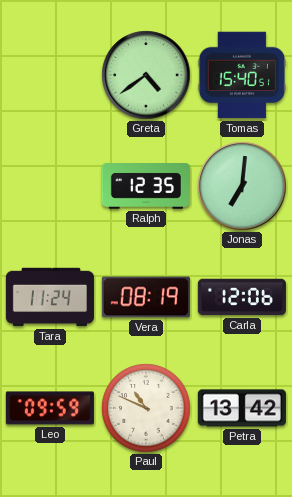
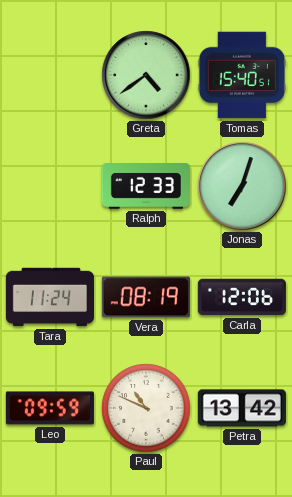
Ralph: 12:35 -> 12:33
Jonas: 7:01 -> 7:03
